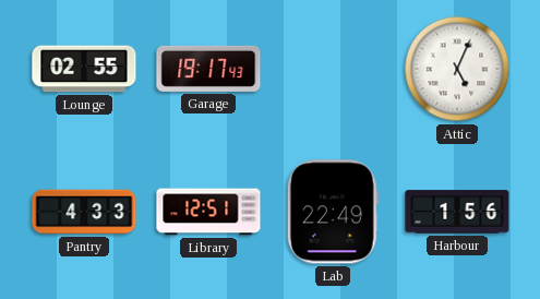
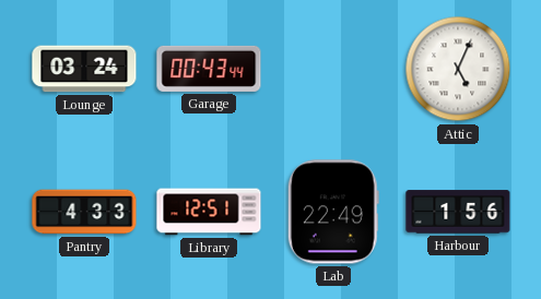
Lounge: 02:55 -> 03:24
Garage: 19:17 -> 00:43
